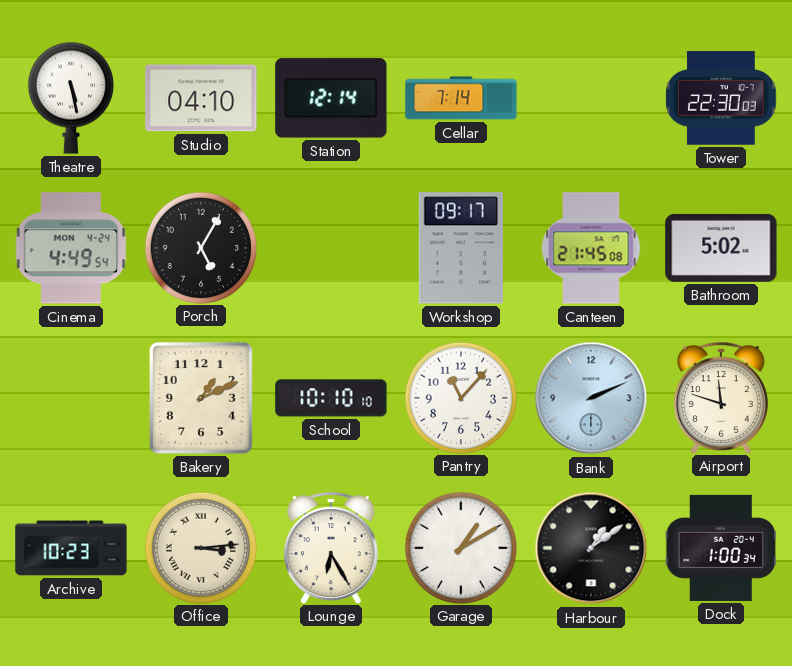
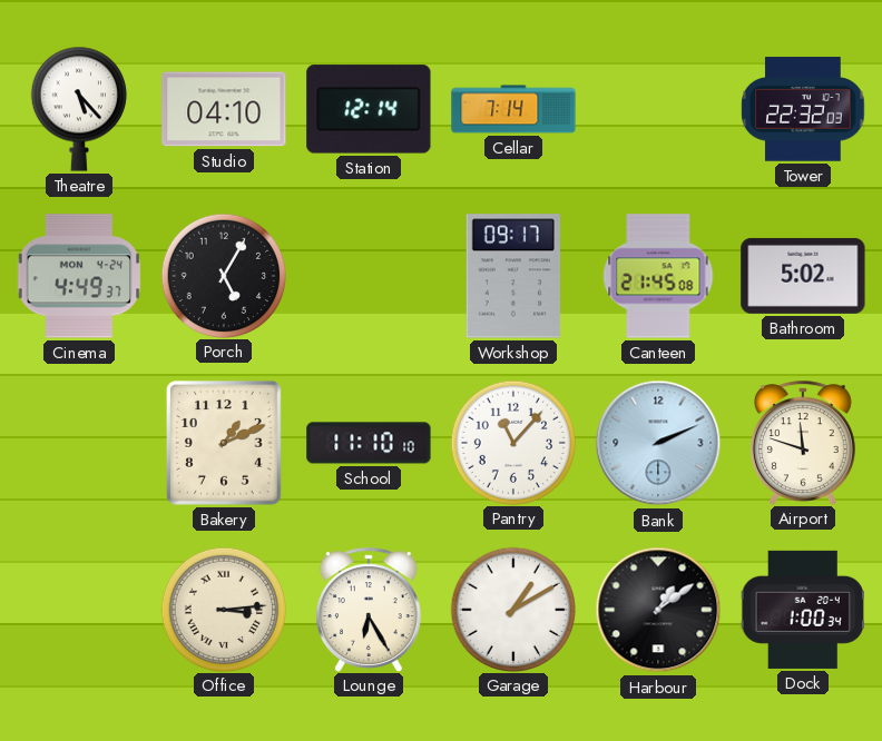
Theatre: 5:28 -> 5:23
Tower: 22:30 -> 22:32
Cinema: 4:49:54 -> 4:49:37
School: 10:10 -> 11:10
Archive: 10:23 -> none
